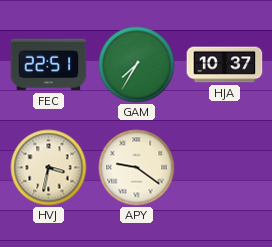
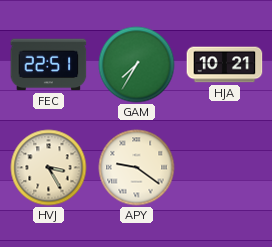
HJA: 10:37 -> 10:21
HVJ: 3:32 -> 3:25
